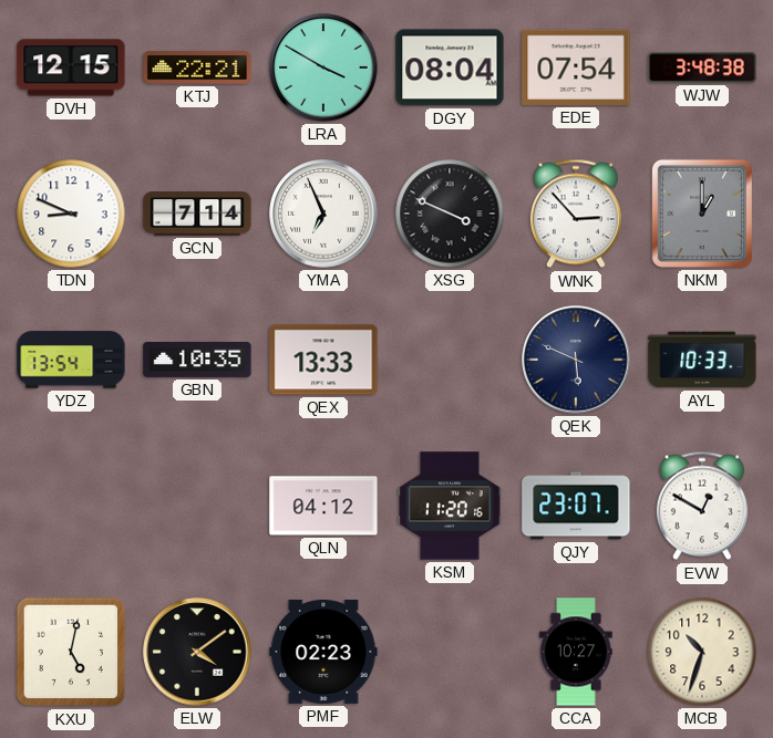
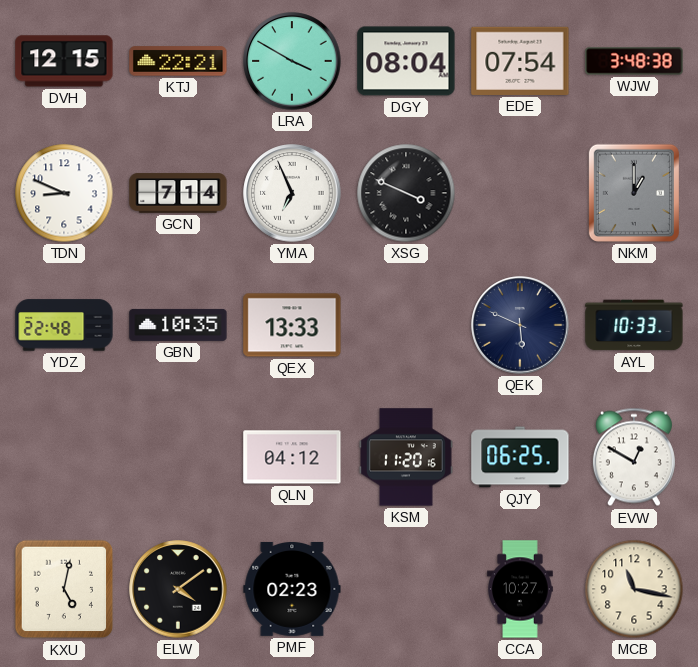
WNK: 2:53 -> none
YDZ: 13:54 -> 22:48
QJY: 23:07 -> 06:25
MCB: 10:33 -> 11:17
